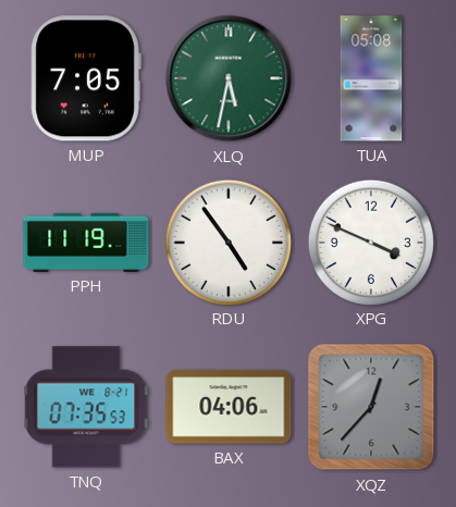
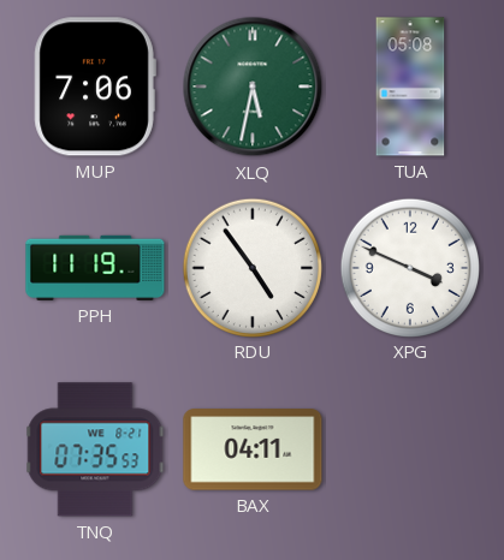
MUP: 7:05 -> 7:06
BAX: 04:06 -> 04:11
XQZ: 12:37 -> none
